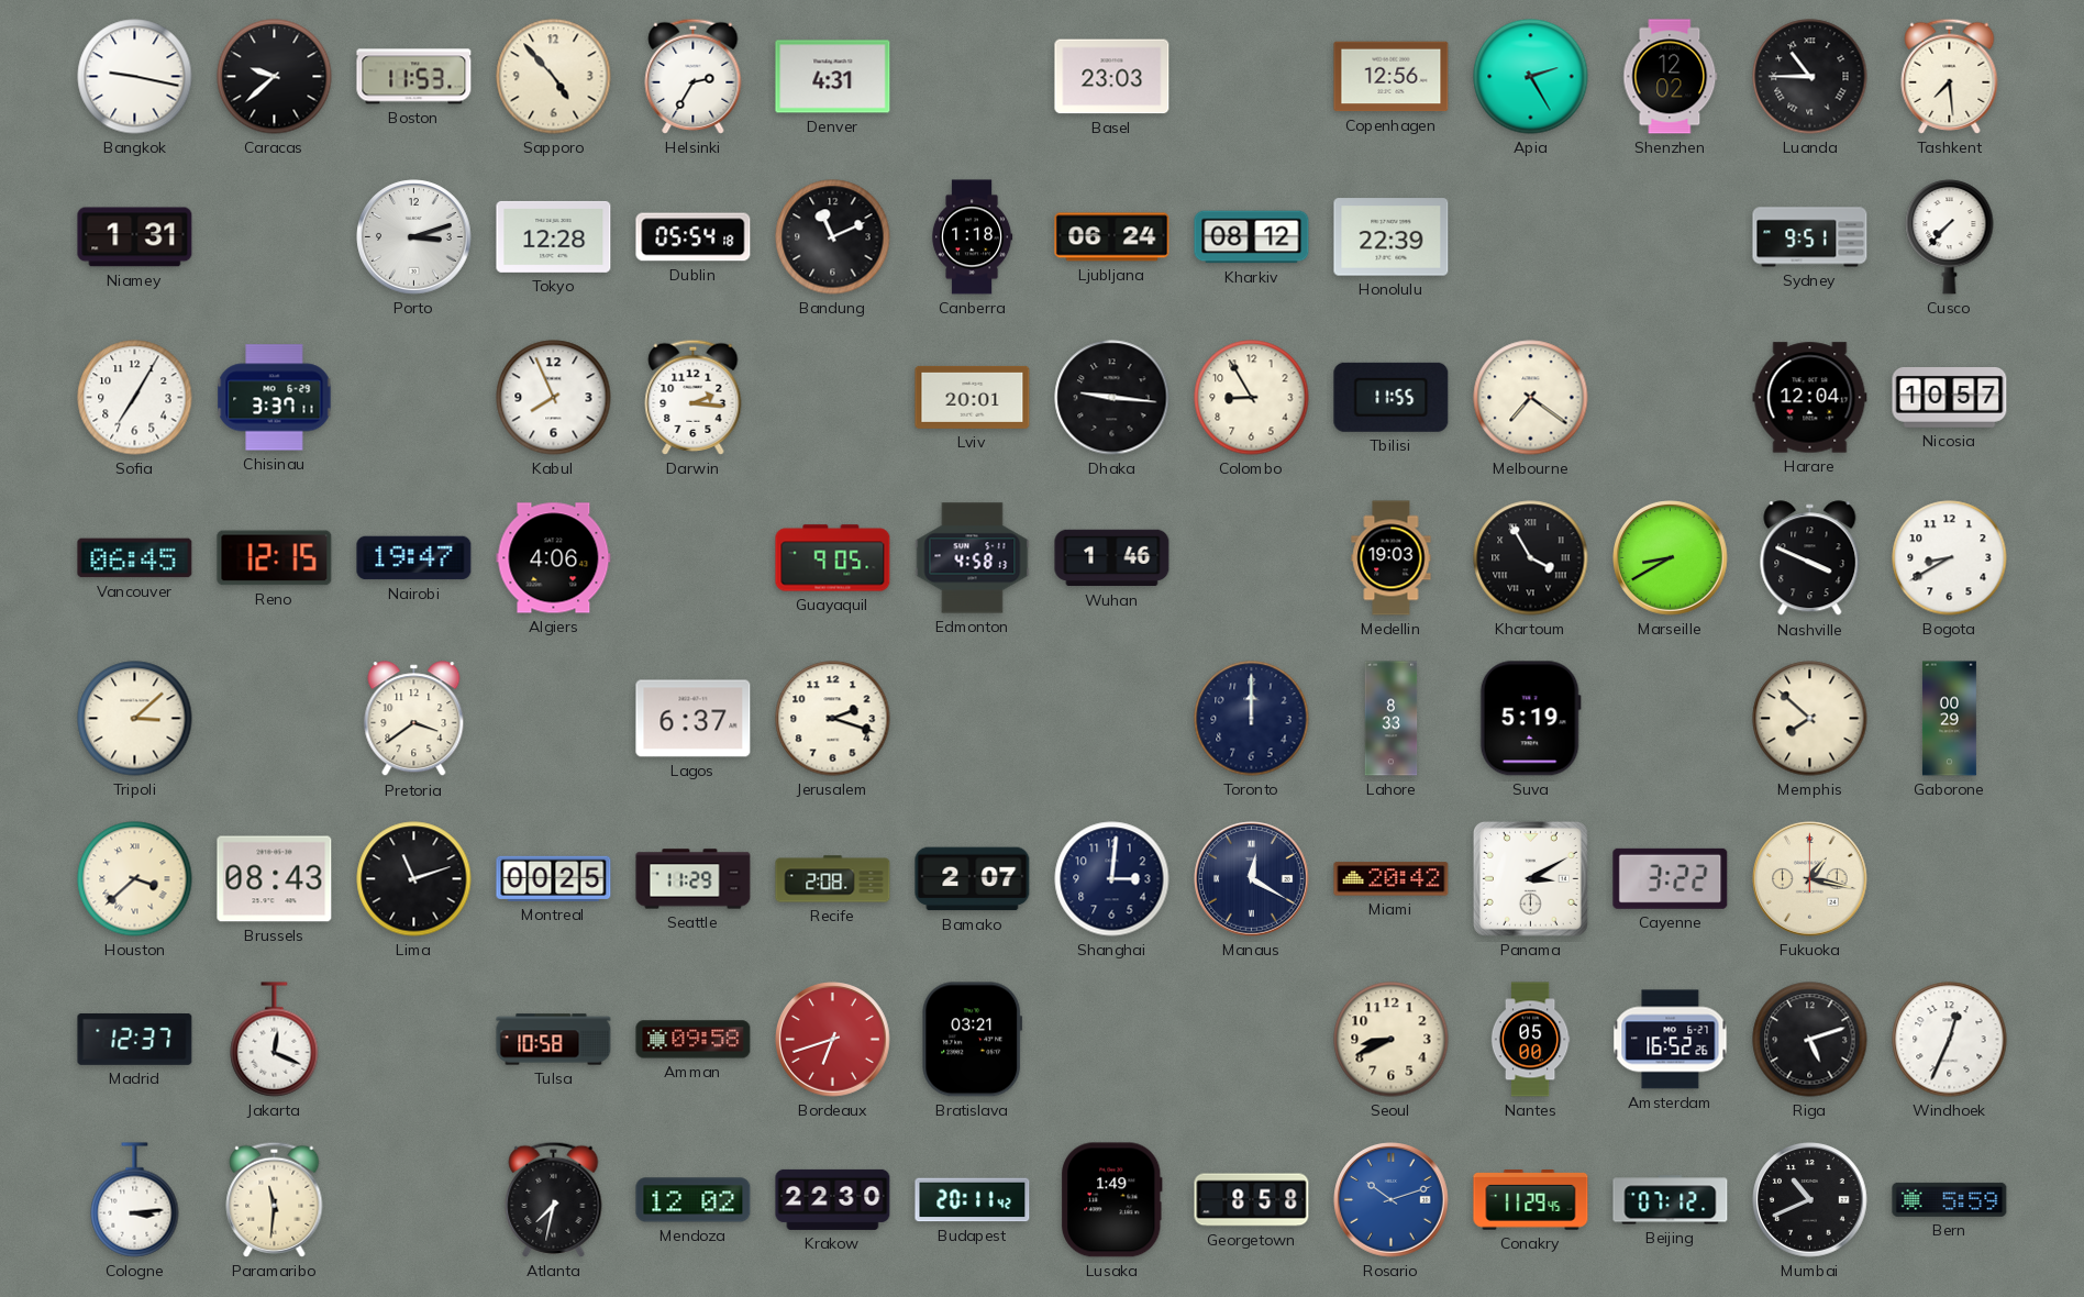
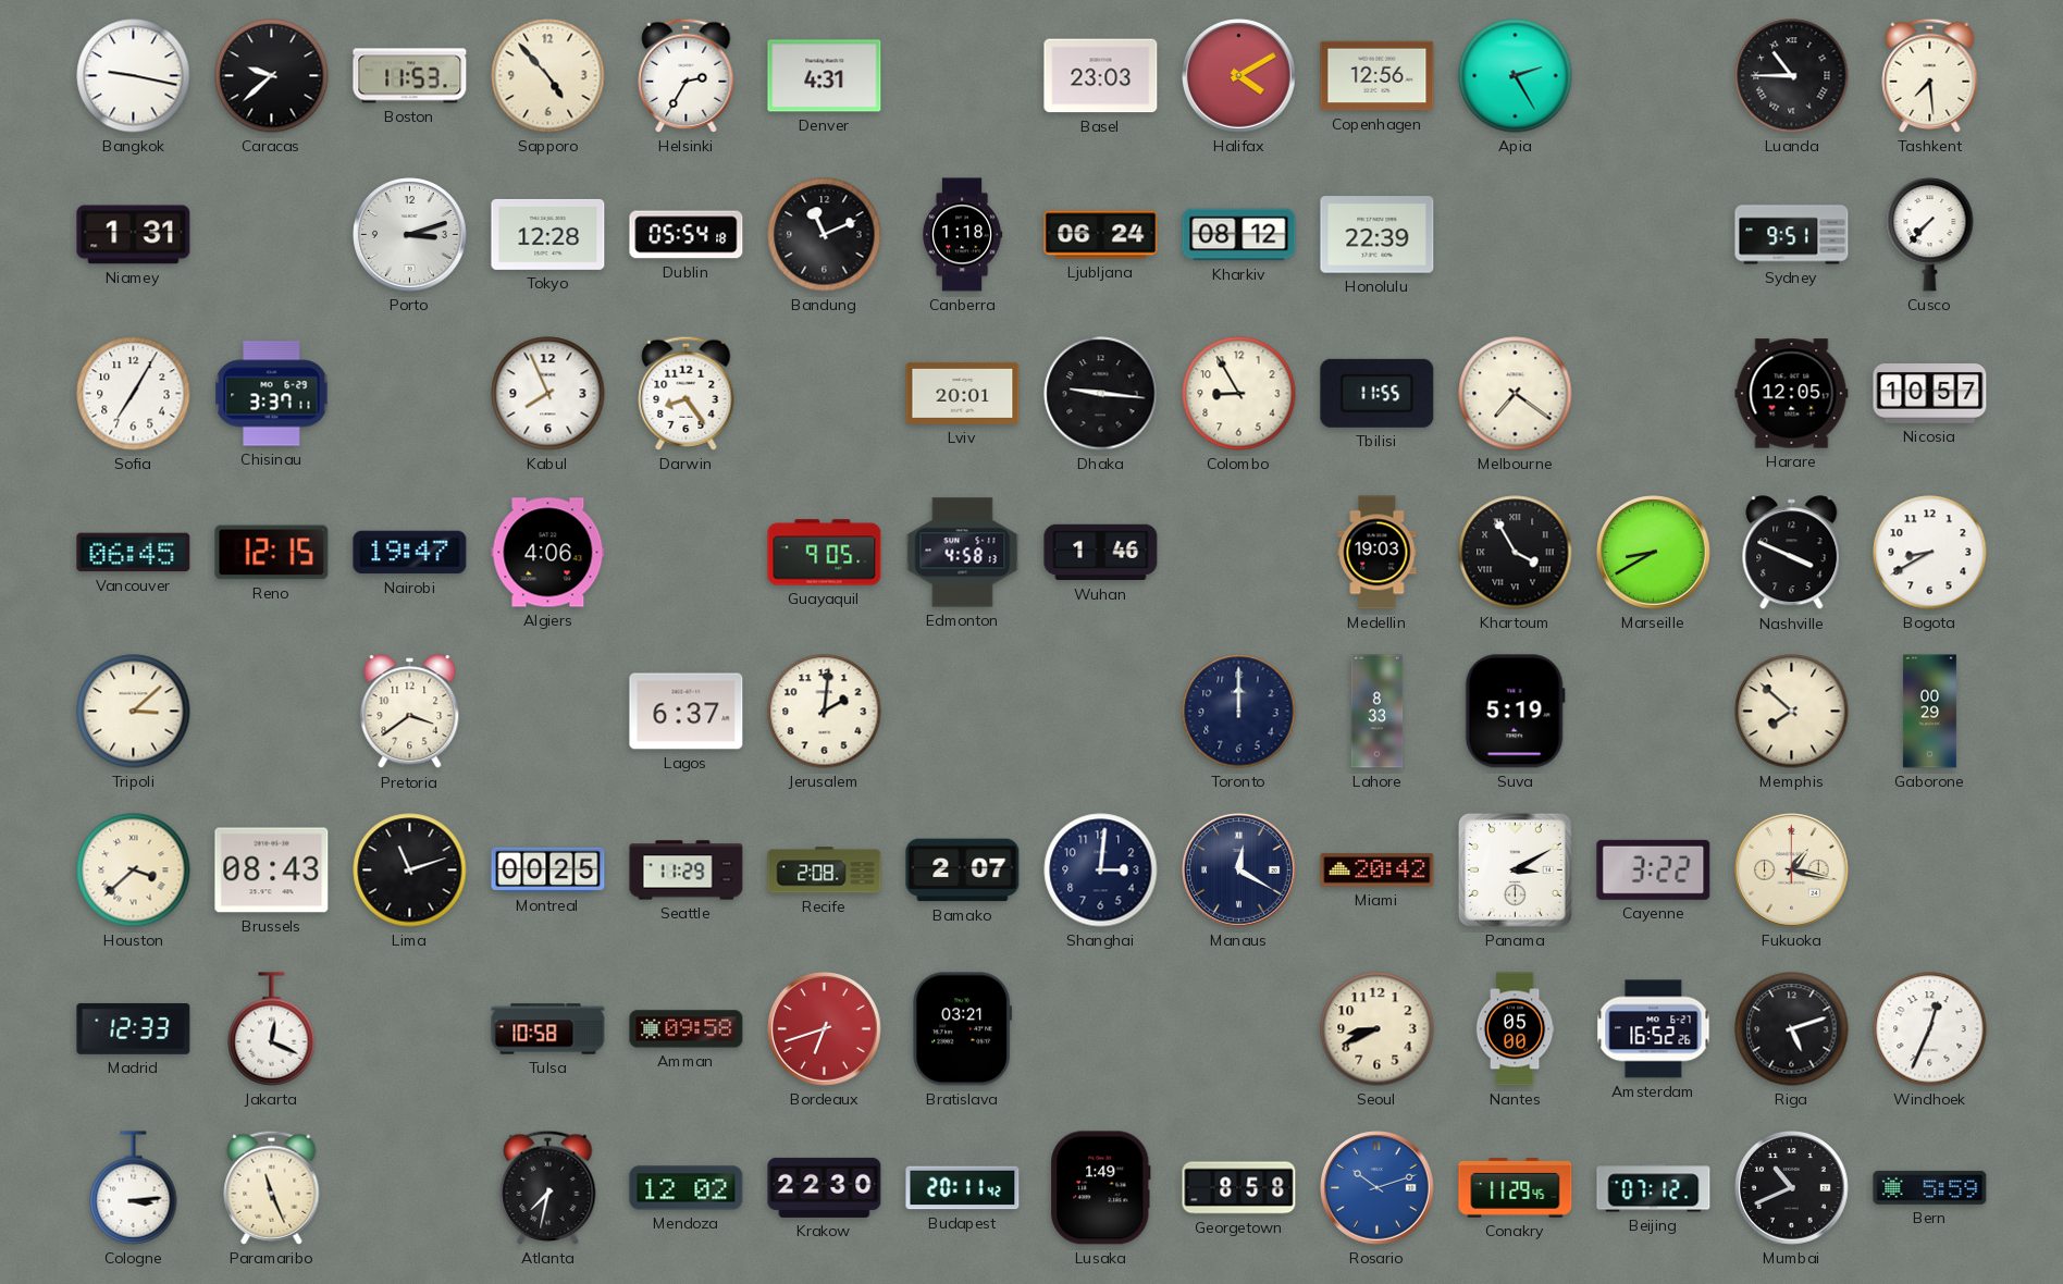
Halifax: none -> 4:10
Shenzhen: 12:02 -> none
Darwin: 2:16 -> 8:24
Harare: 12:04 -> 12:05
Jerusalem: 2:18 -> 2:01
Madrid: 12:37 -> 12:33
Paramaribo: 11:31 -> 11:26
